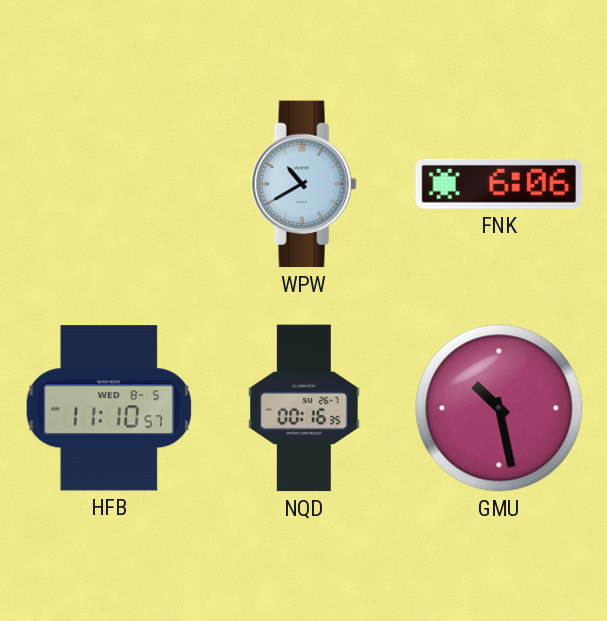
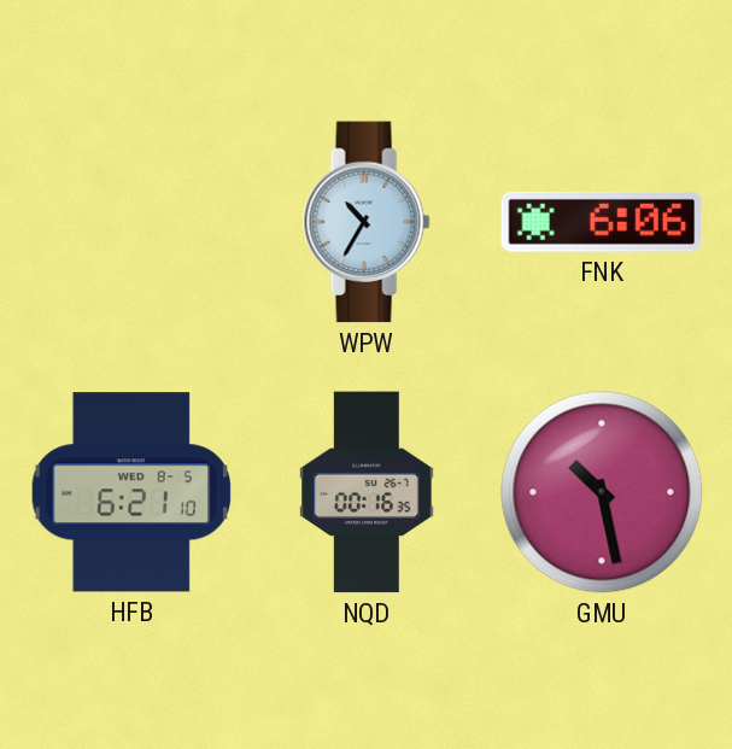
WPW: 10:40 -> 10:35
HFB: 11:10 -> 6:21
